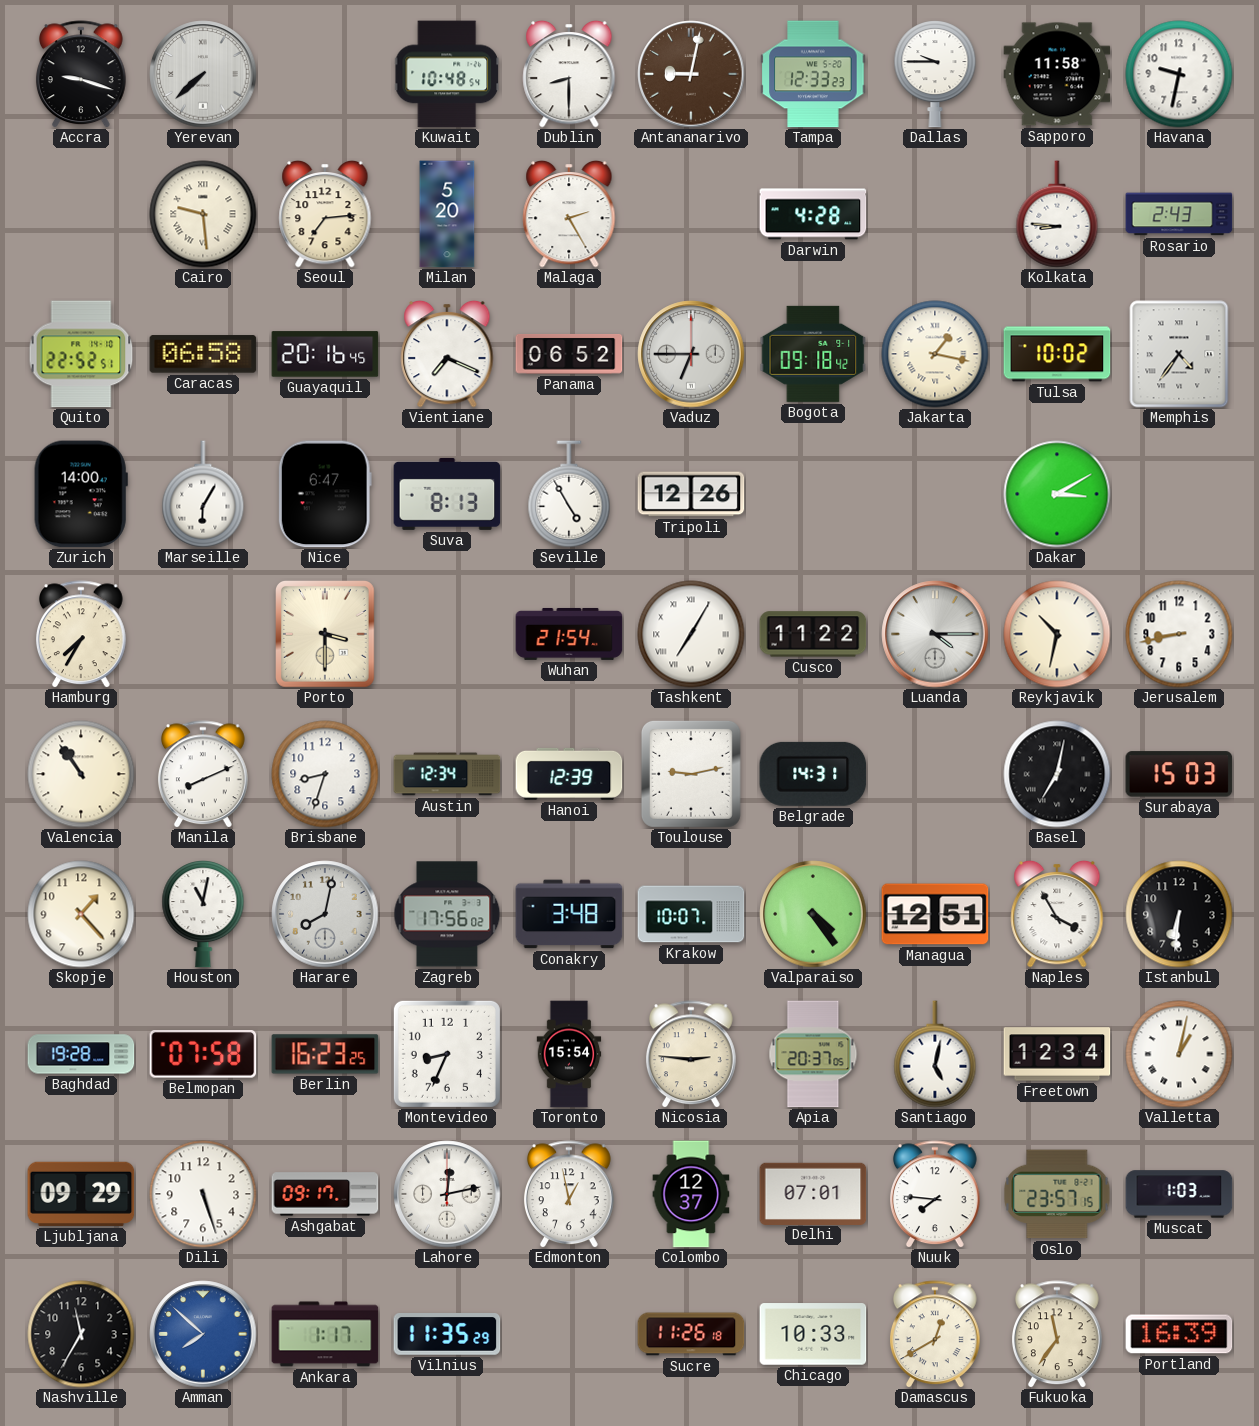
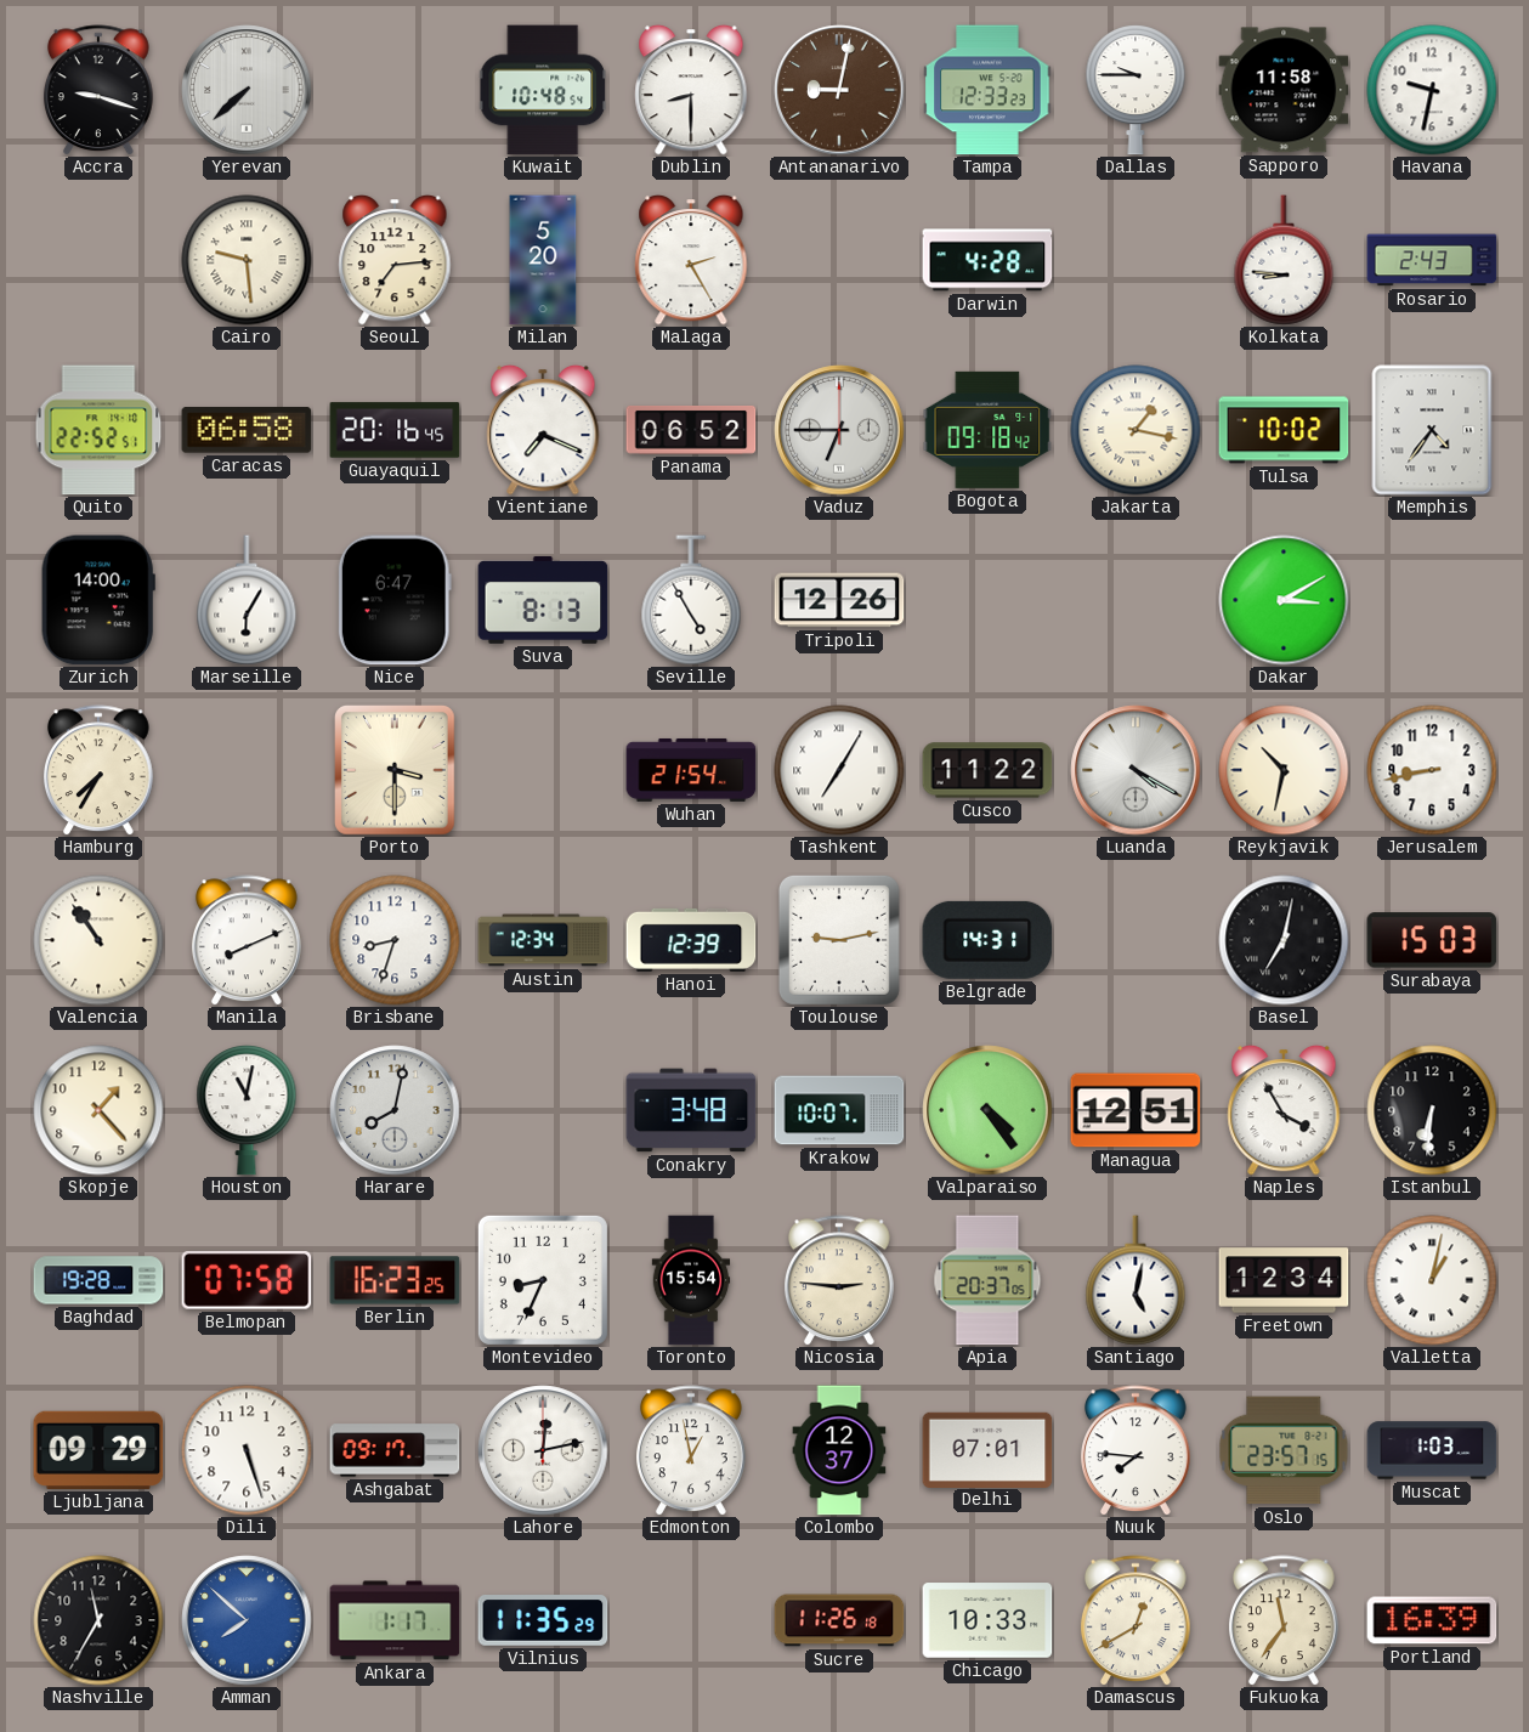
Luanda: 4:15 -> 4:20
Zagreb: 17:56 -> none
